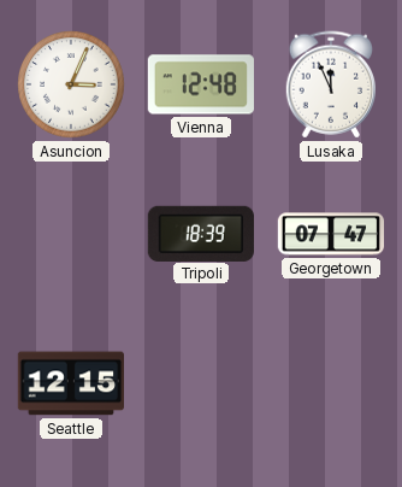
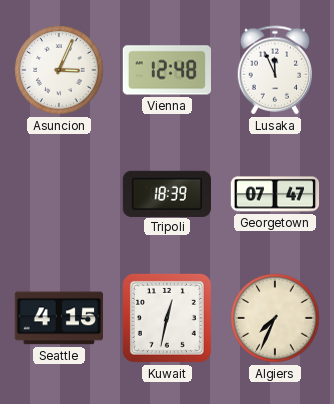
Seattle: 12:15 -> 4:15
Kuwait: none -> 12:32
Algiers: none -> 7:34
